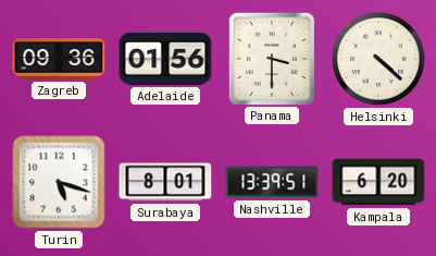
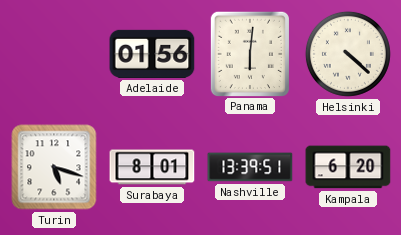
Zagreb: 09:36 -> none
Panama: 3:30 -> 6:01
